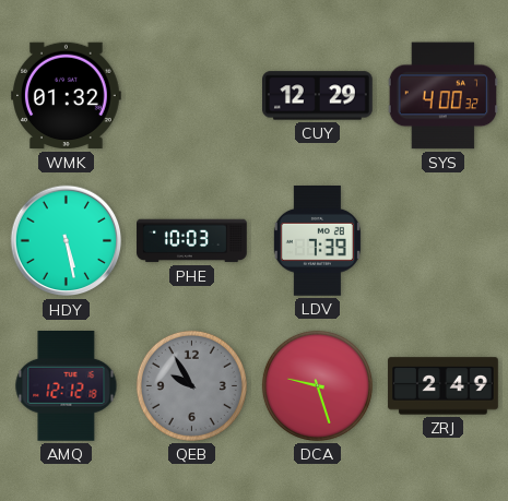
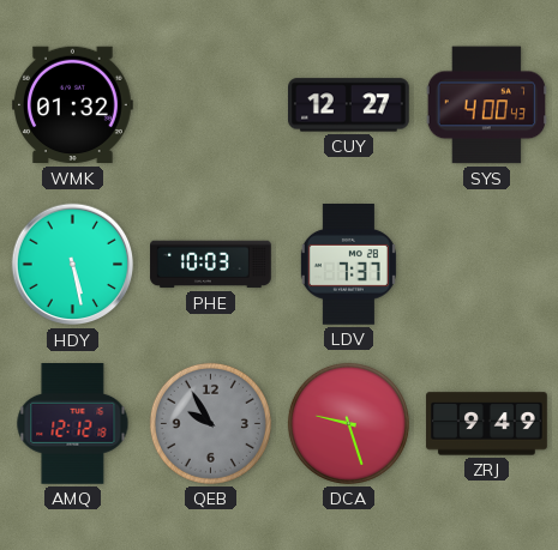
CUY: 12:29 -> 12:27
SYS: 4:00:32 -> 4:00:43
LDV: 7:39 -> 7:37
ZRJ: 2:49 -> 9:49
